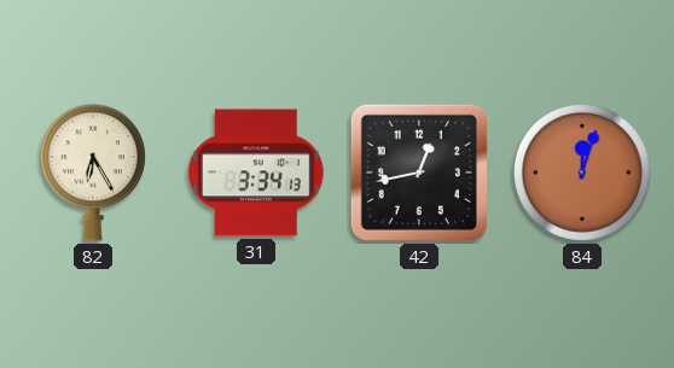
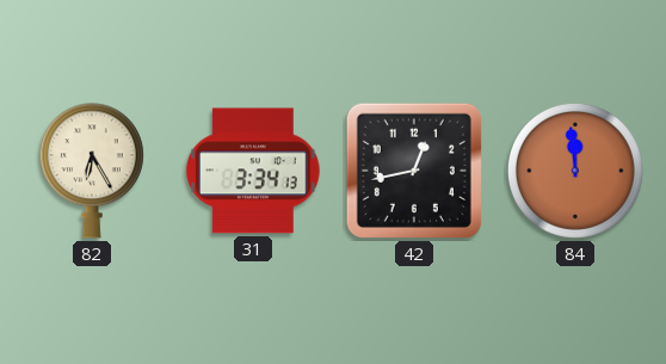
84: 12:03 -> 11:59
